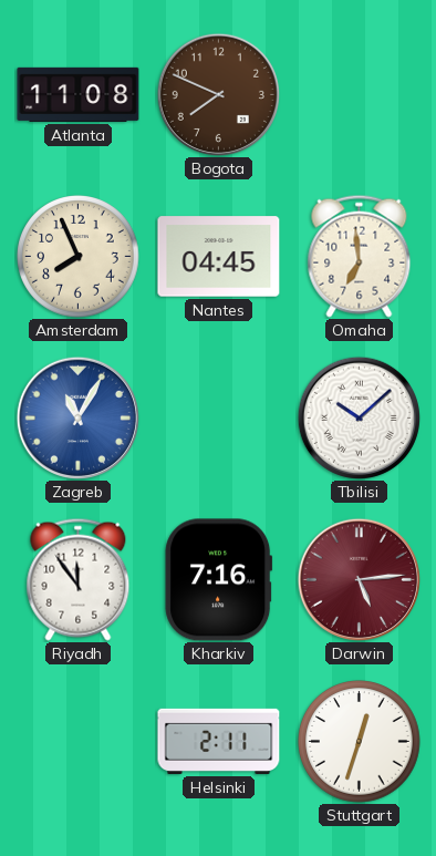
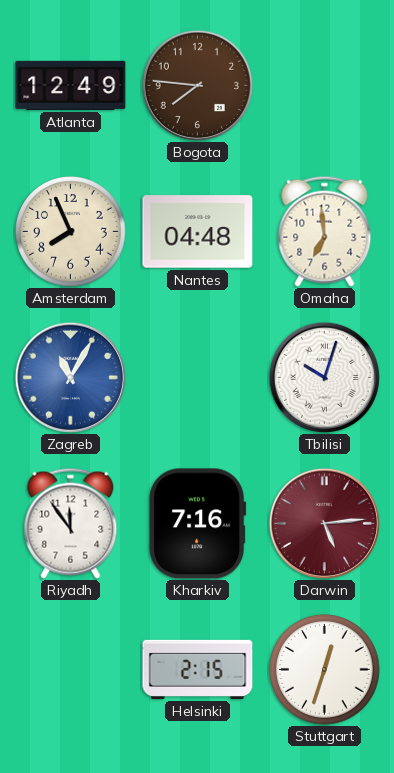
Atlanta: 11:08 -> 12:49
Bogota: 7:49 -> 7:46
Nantes: 04:45 -> 04:48
Tbilisi: 10:08 -> 10:03
Helsinki: 2:11 -> 2:15
